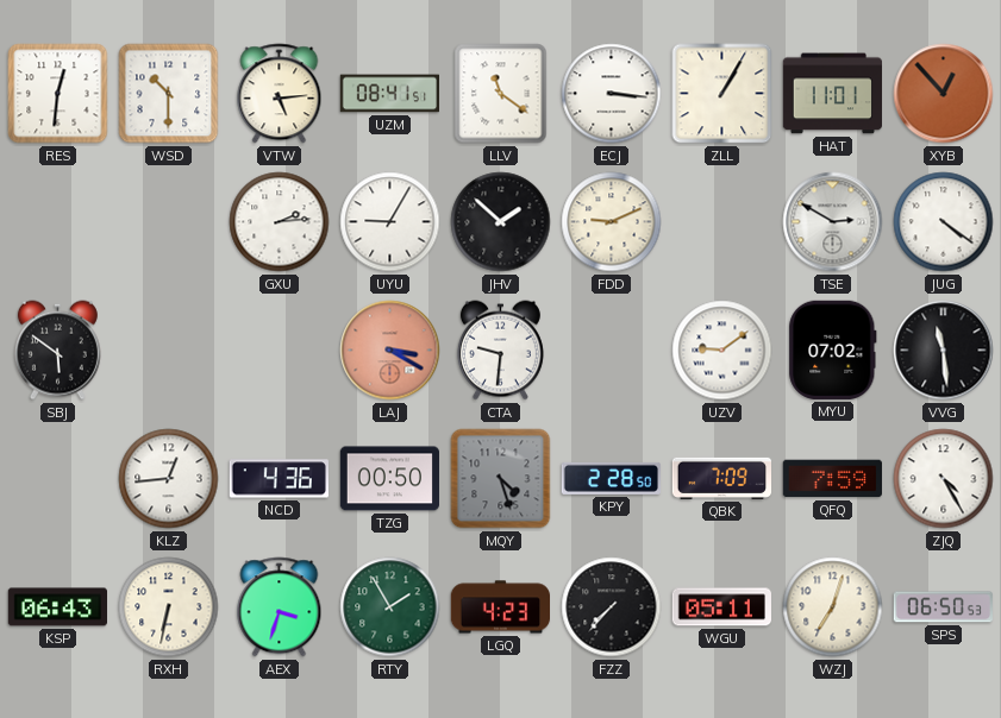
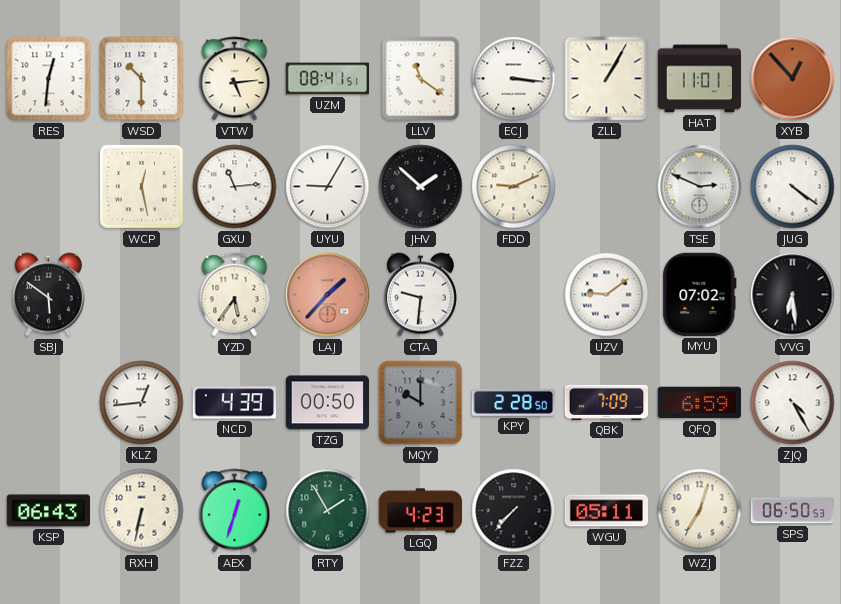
WCP: none -> 12:28
GXU: 2:14 -> 11:14
TSE: 2:50 -> 2:49
YZD: none -> 5:36
LAJ: 3:20 -> 1:37
VVG: 11:29 -> 6:29
NCD: 4:36 -> 4:39
MQY: 4:27 -> 10:00
QFQ: 7:59 -> 6:59
AEX: 3:33 -> 12:33
